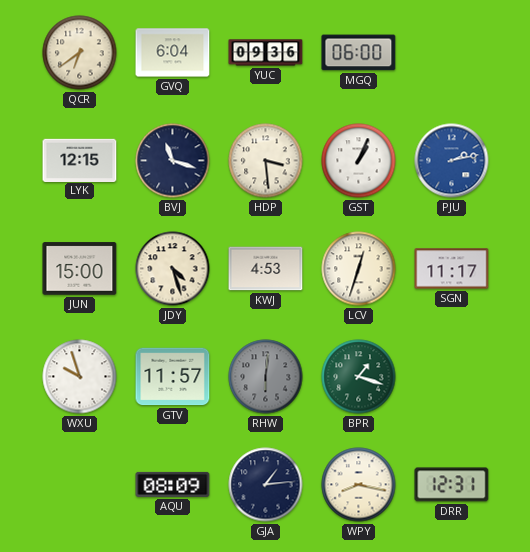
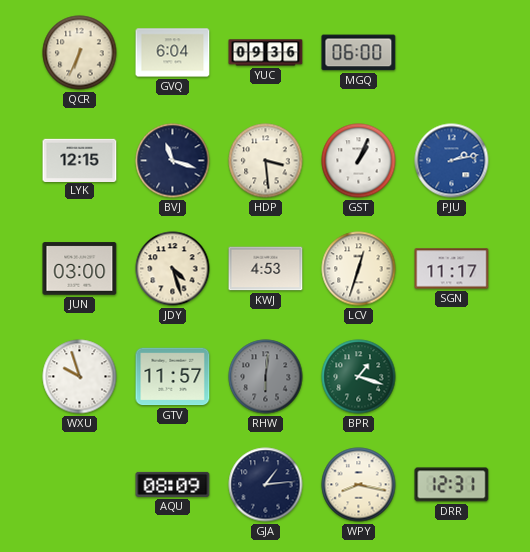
QCR: 6:39 -> 6:34
JUN: 15:00 -> 03:00
